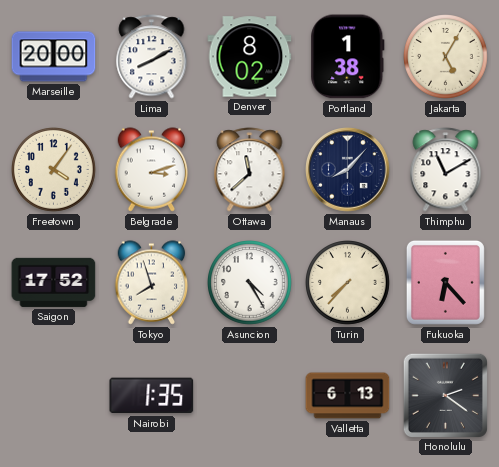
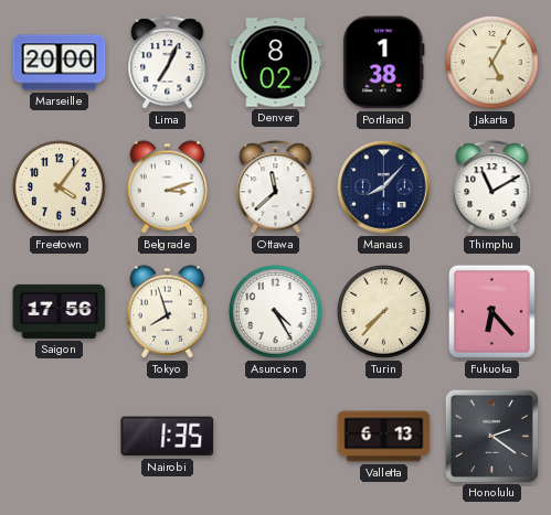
Lima: 8:10 -> 7:04
Saigon: 17:52 -> 17:56
